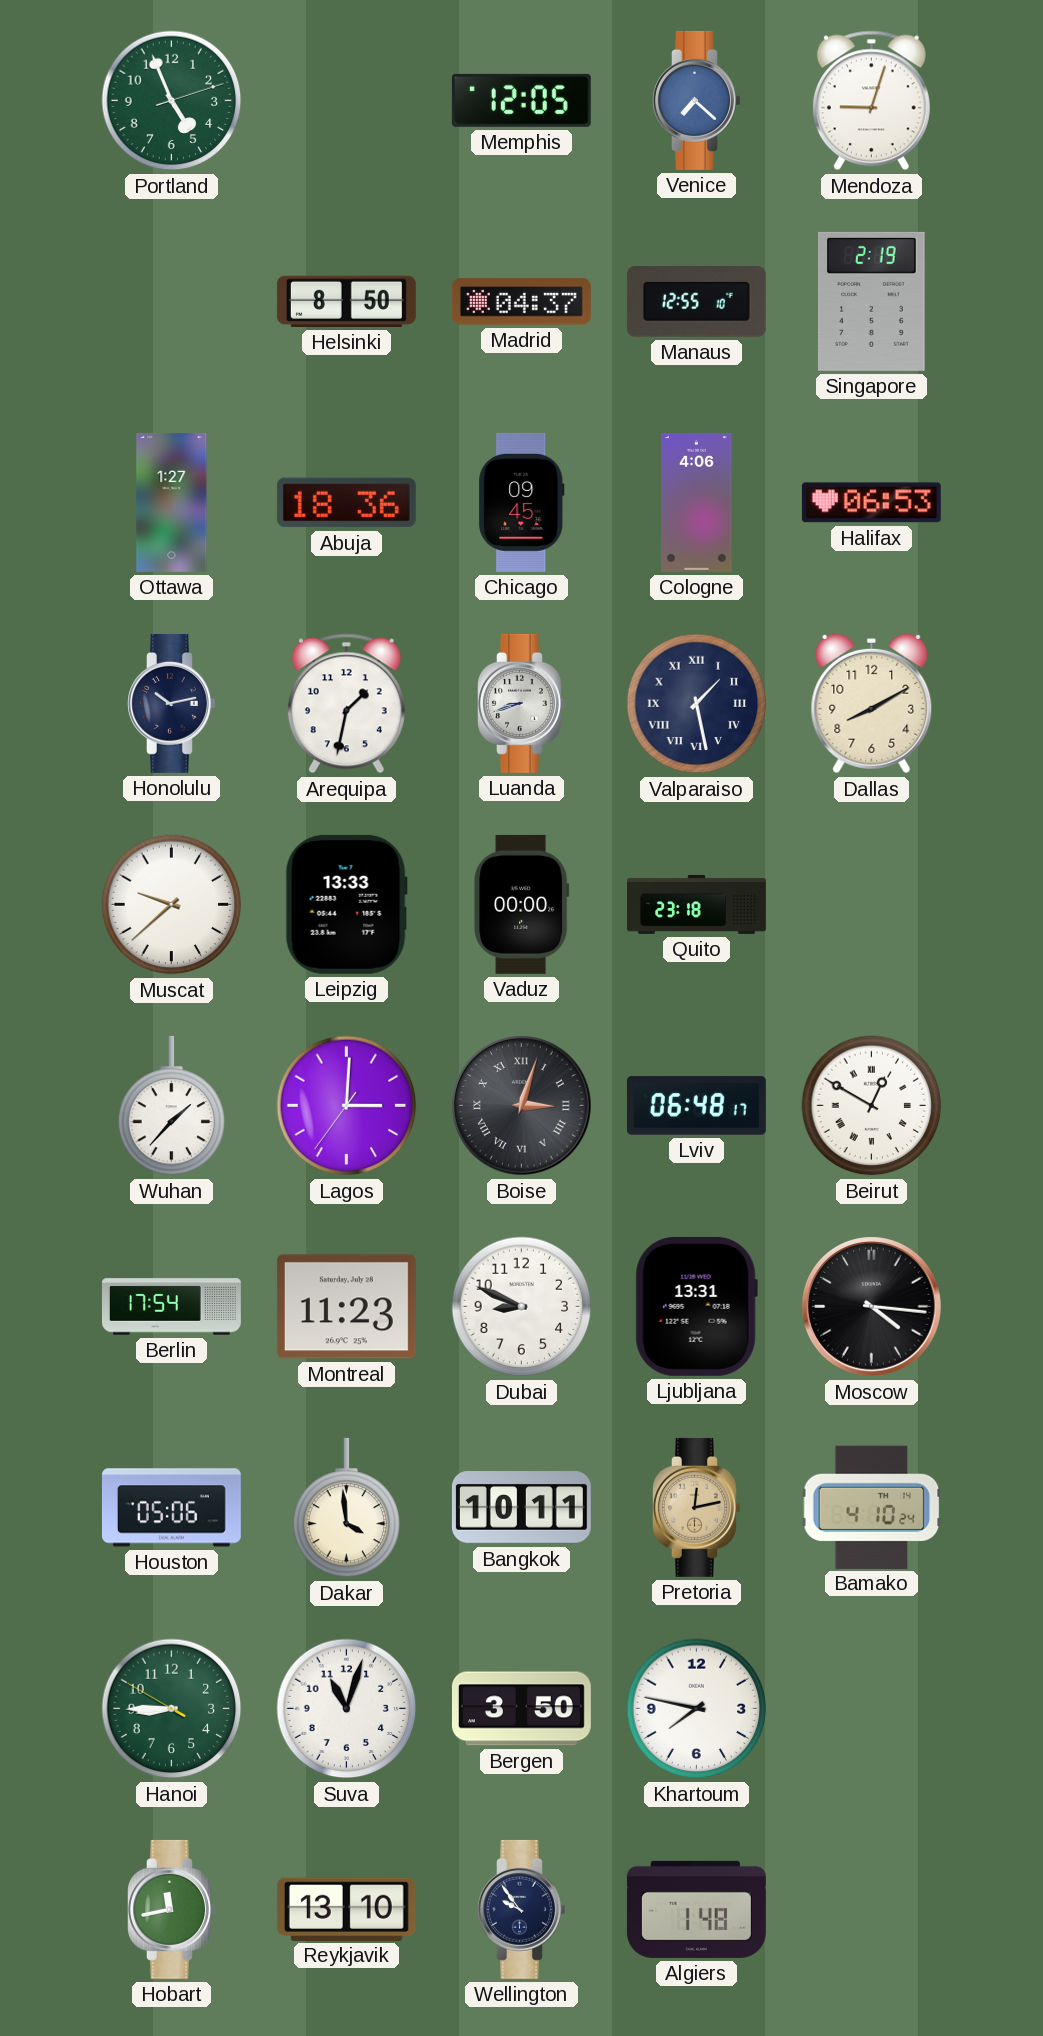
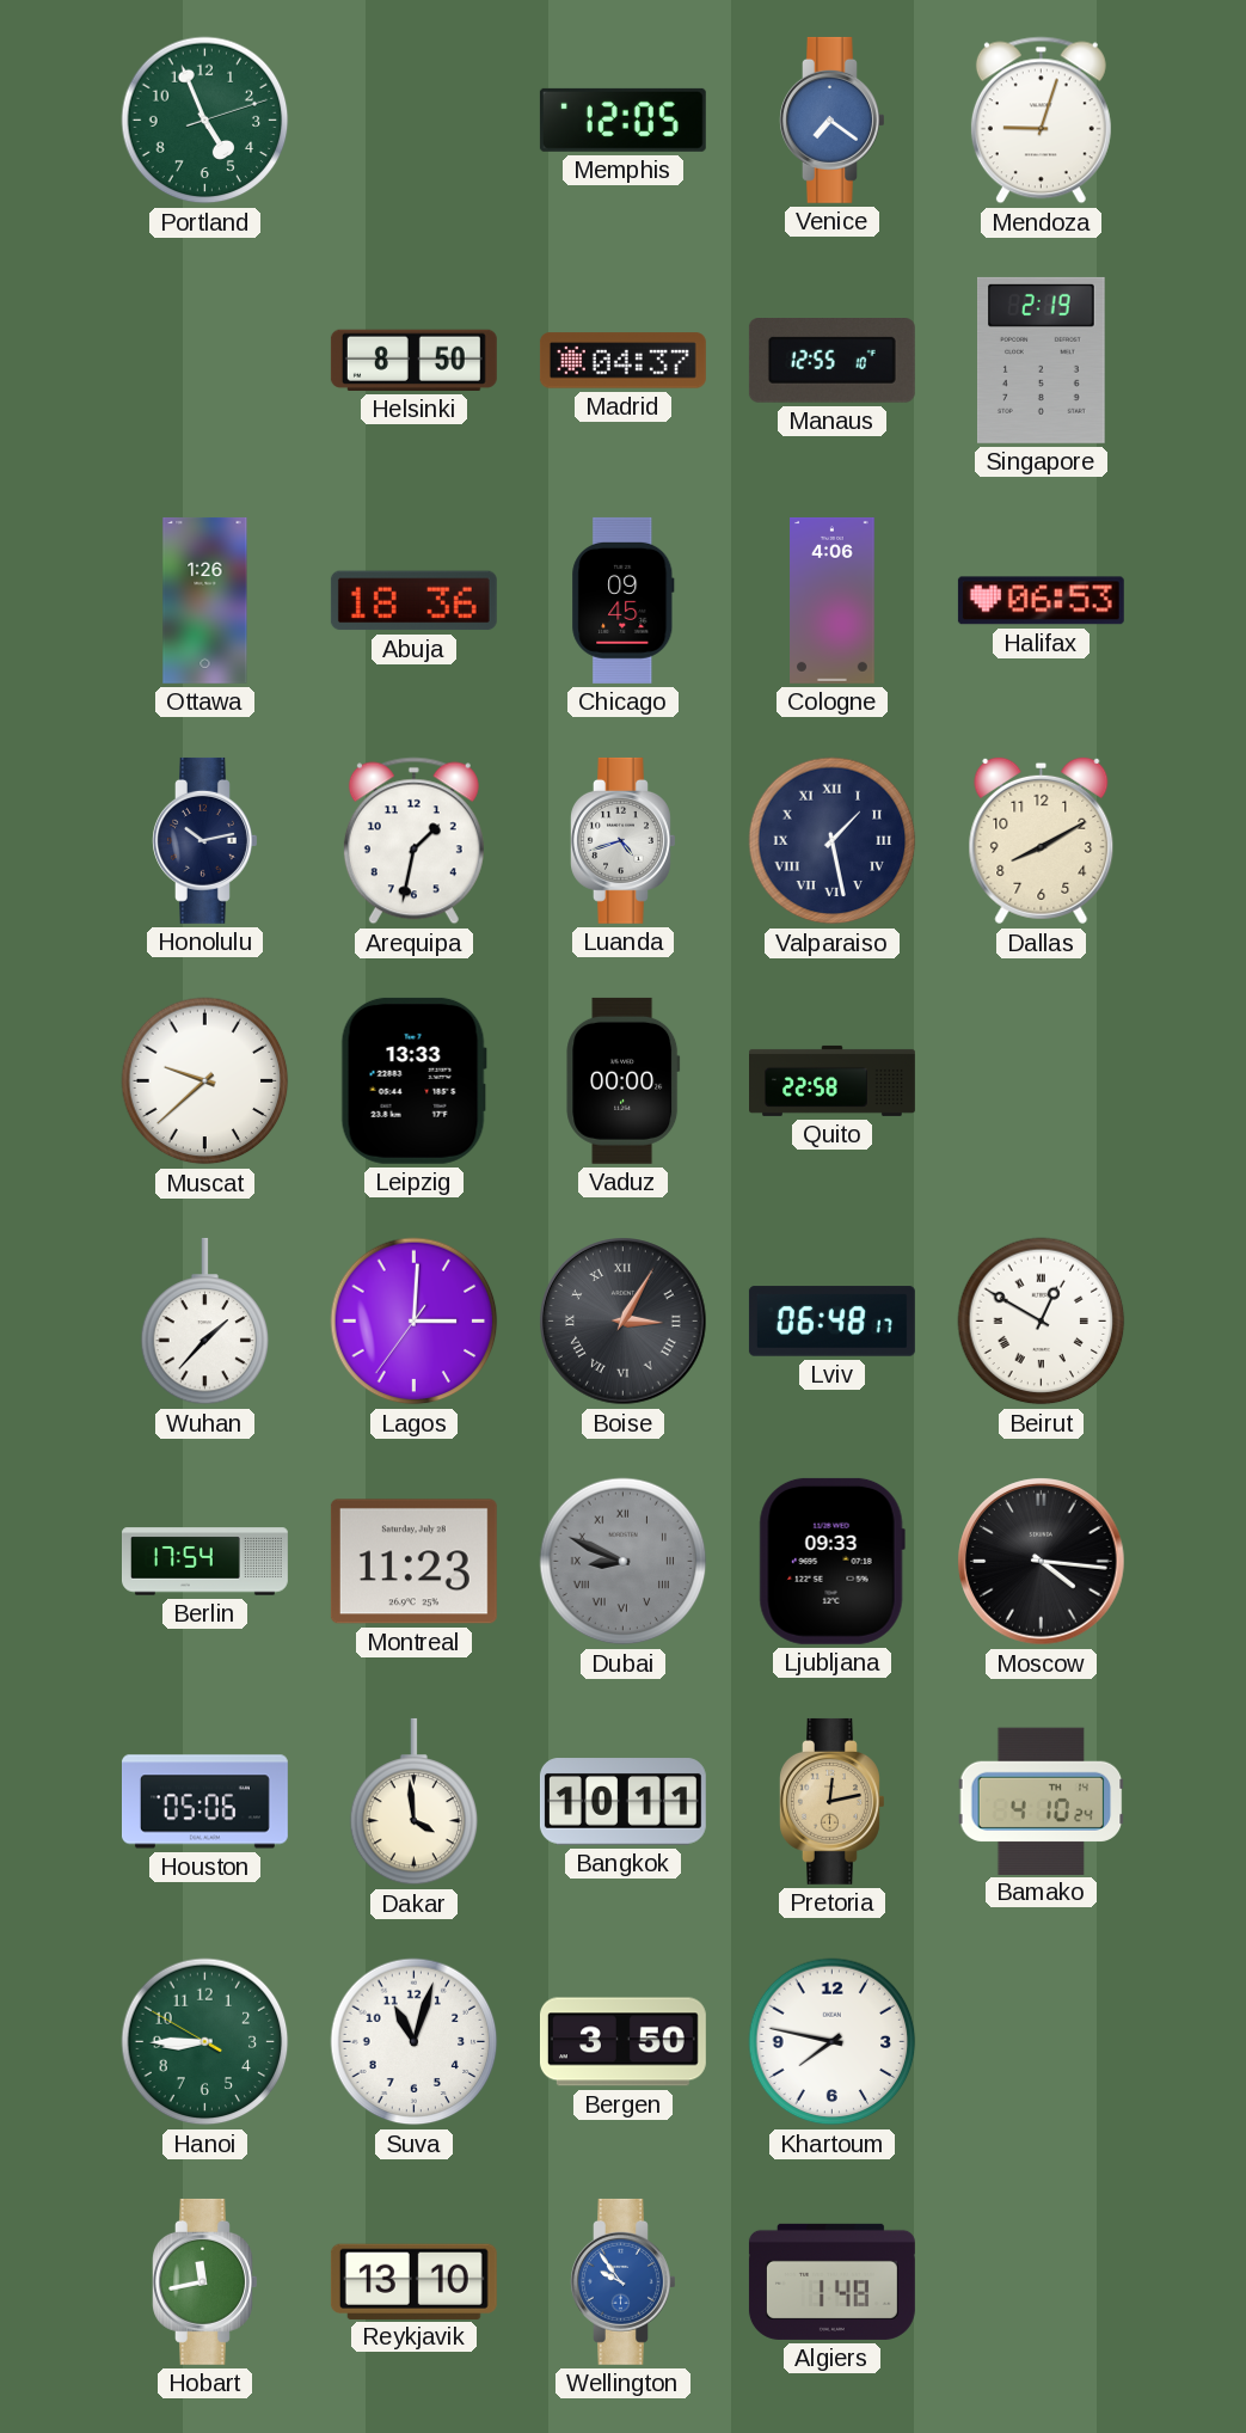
Venice: 7:22 -> 7:21
Ottawa: 1:27 -> 1:26
Luanda: 8:42 -> 4:42
Quito: 23:18 -> 22:58
Boise: 3:03 -> 3:05
Dubai dial: white -> grey
Dubai numerals: Arabic -> Roman
Ljubljana: 13:31 -> 09:33
Wellington dial: navy -> blue
